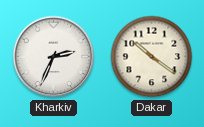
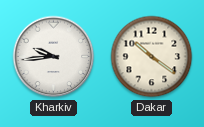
Kharkiv: 2:34 -> 9:44
